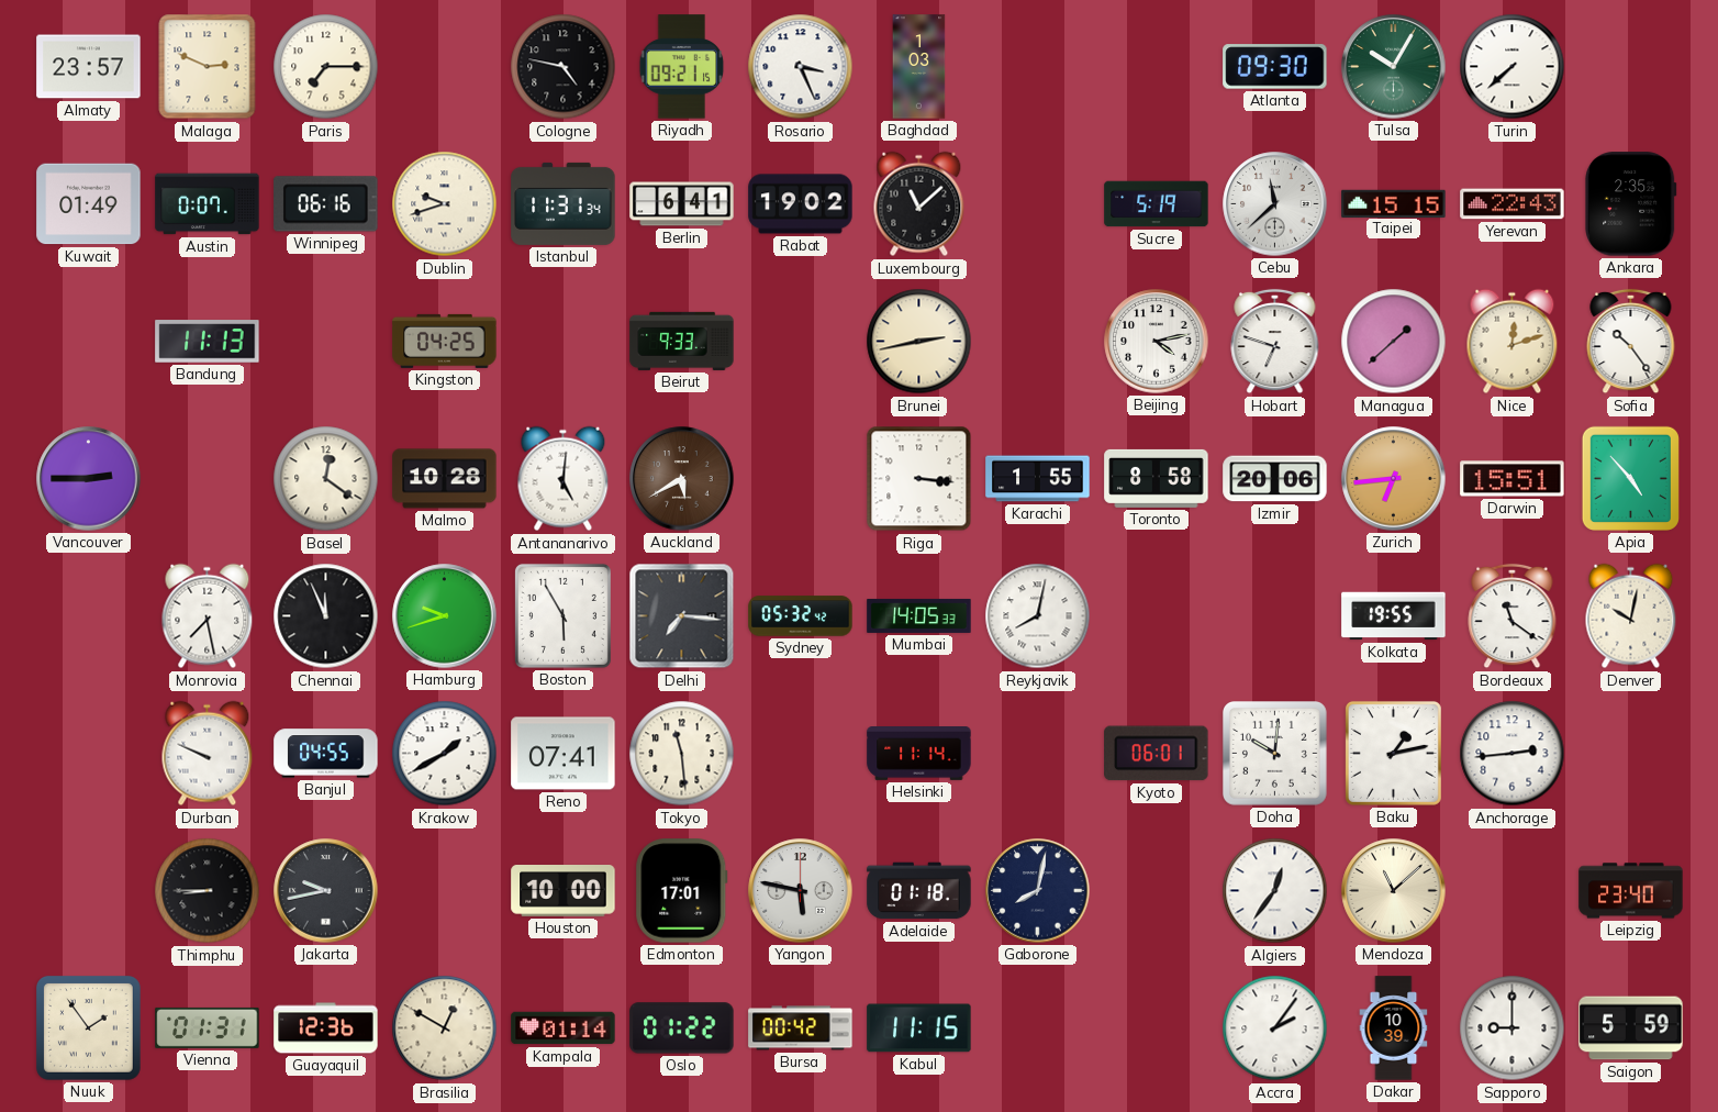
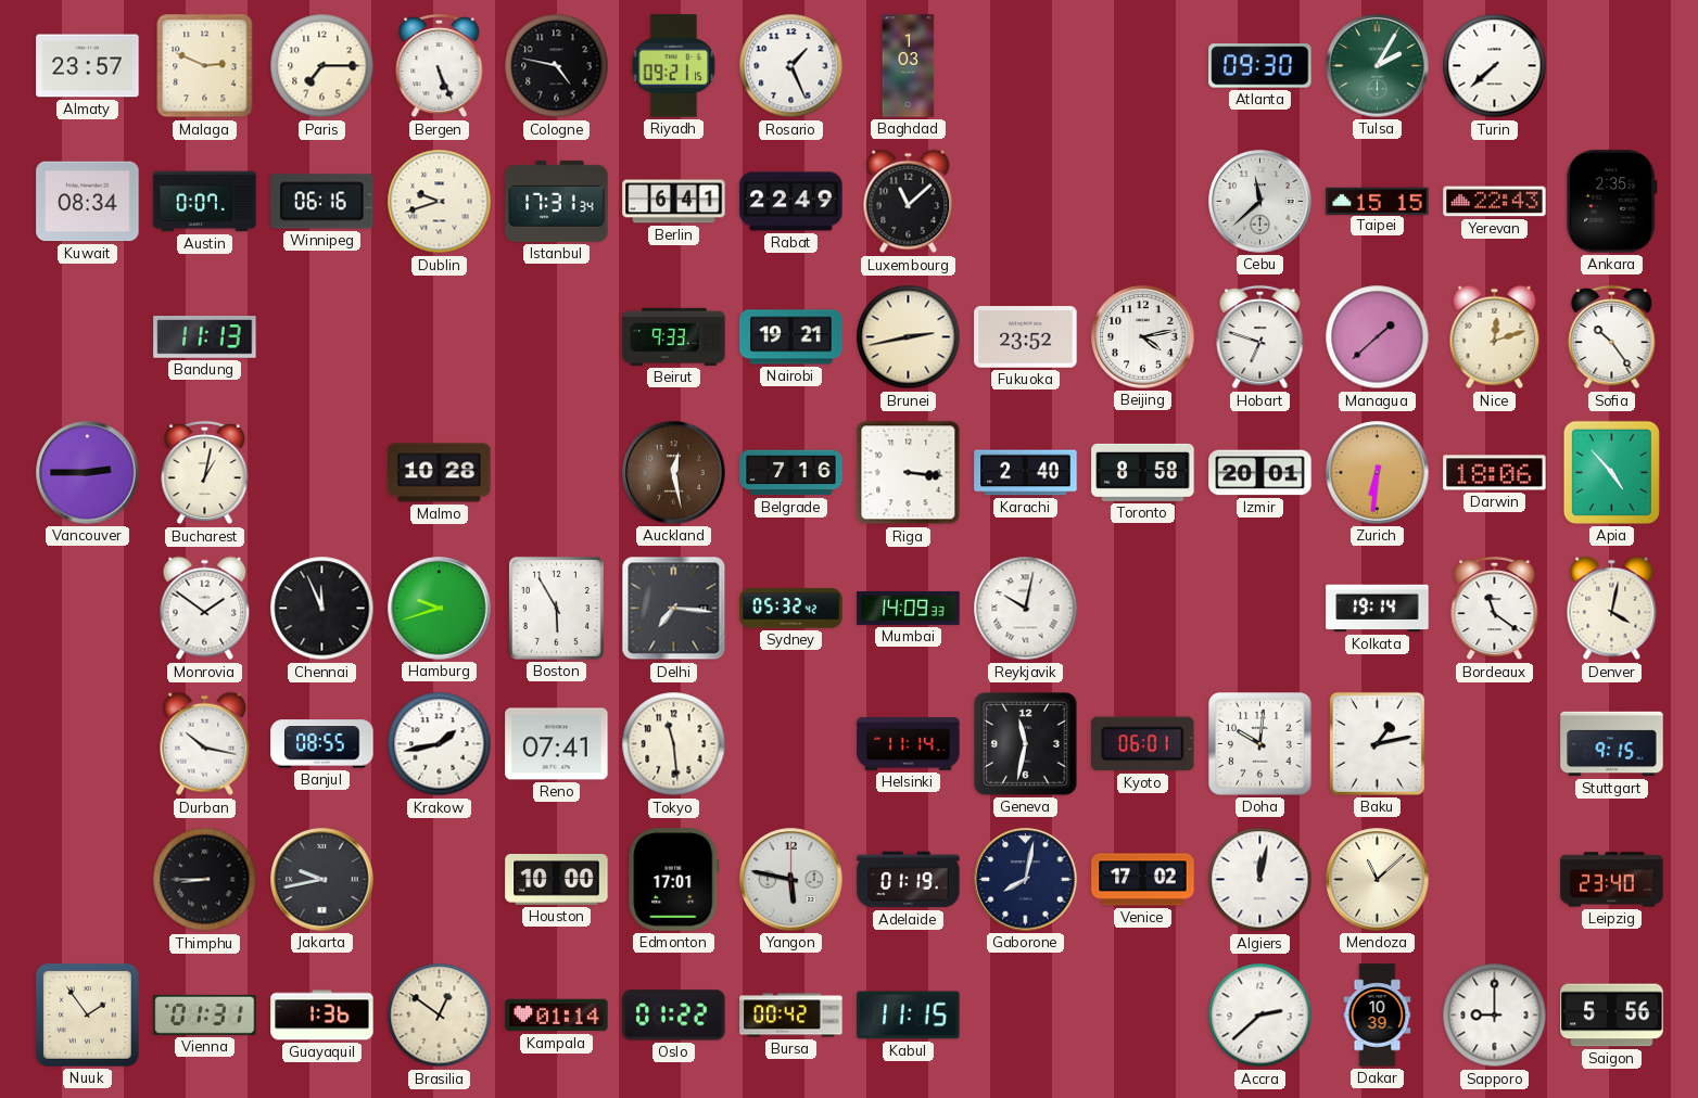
Bergen: none -> 5:26
Rosario: 3:26 -> 1:26
Tulsa: 10:05 -> 2:05
Kuwait: 01:49 -> 08:34
Istanbul: 11:31 -> 17:31
Rabat: 19:02 -> 22:49
Sucre: 5:19 -> none
Kingston: 04:25 -> none
Nairobi: none -> 19:21
Fukuoka: none -> 23:52
Bucharest: none -> 1:02
Basel: 12:21 -> none
Antananarivo: 5:01 -> none
Auckland: 5:40 -> 12:28
Belgrade: none -> 7:16
Karachi: 1:55 -> 2:40
Izmir: 20:06 -> 20:01
Zurich: 6:44 -> 6:31
Darwin: 15:51 -> 18:06
Monrovia: 7:28 -> 1:51
Mumbai: 14:05 -> 14:09
Reykjavik: 8:02 -> 10:02
Kolkata: 19:55 -> 19:14
Denver: 10:02 -> 4:02
Durban: 9:49 -> 10:17
Banjul: 04:55 -> 08:55
Krakow: 1:40 -> 1:43
Geneva: none -> 11:32
Anchorage: 2:44 -> none
Stuttgart: none -> 9:15
Adelaide: 01:18 -> 01:19
Venice: none -> 17:02
Algiers: 12:36 -> 12:02
Guayaquil: 12:36 -> 1:36
Brasilia: 12:50 -> 12:51
Accra: 2:06 -> 2:38
Saigon: 5:59 -> 5:56
